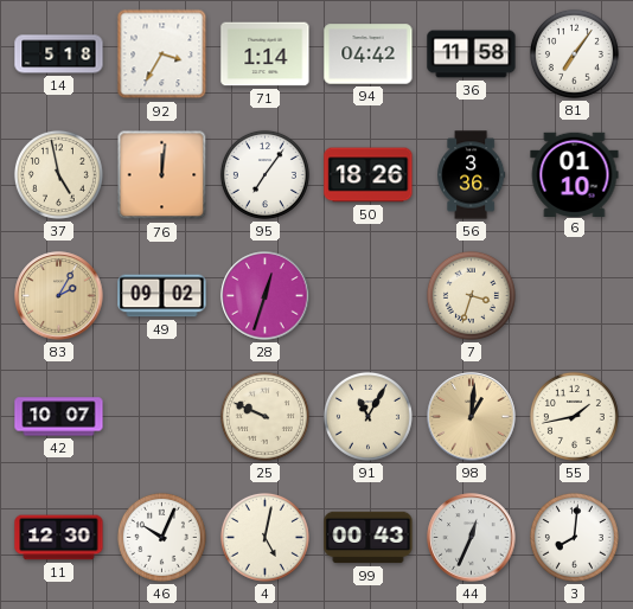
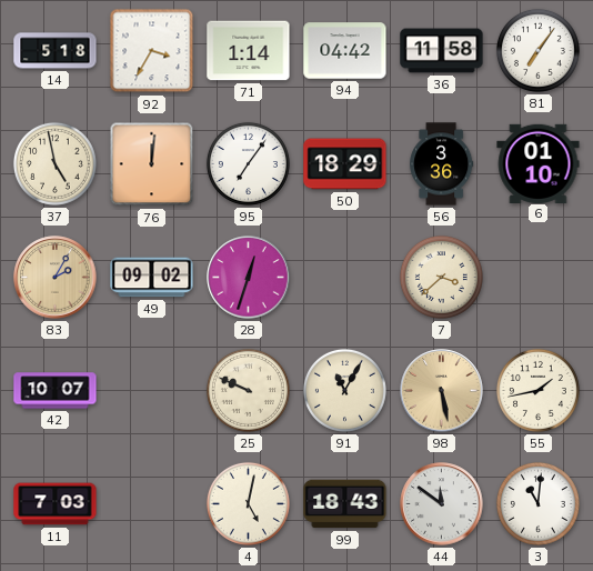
50: 18:26 -> 18:29
7: 3:33 -> 3:38
98: 1:01 -> 5:28
11: 12:30 -> 7:03
46: 10:04 -> none
99: 00:43 -> 18:43
44: 12:34 -> 11:51
3: 8:01 -> 11:01
